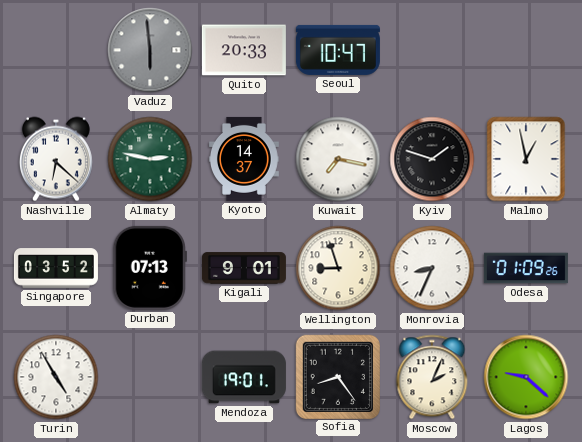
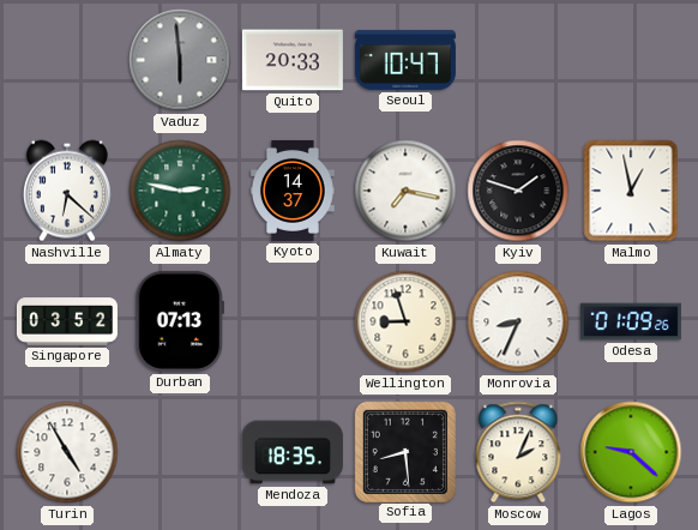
Kigali: 9:01 -> none
Mendoza: 19:01 -> 18:35
Sofia: 8:24 -> 8:29
